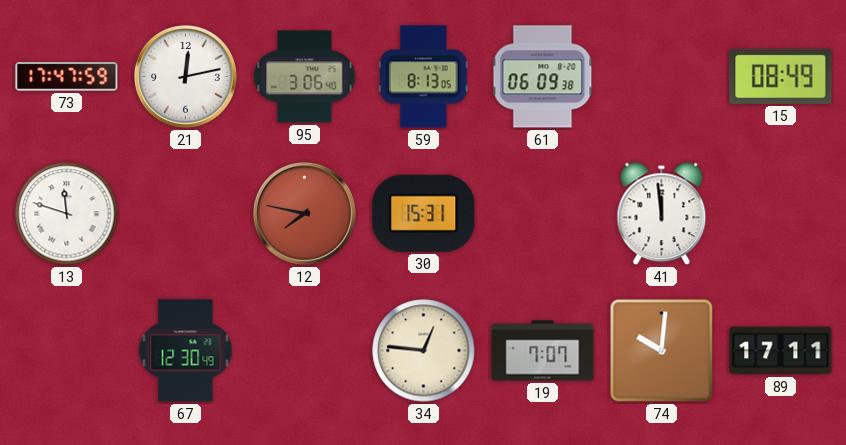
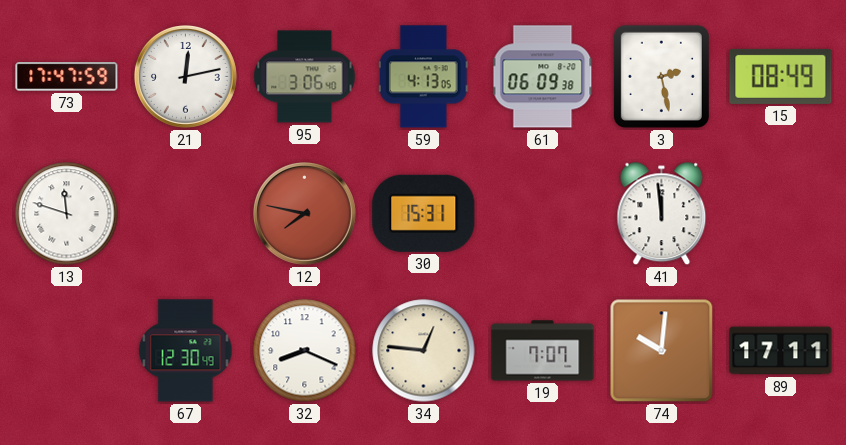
59: 8:13 -> 4:13
3: none -> 2:28
32: none -> 8:19
